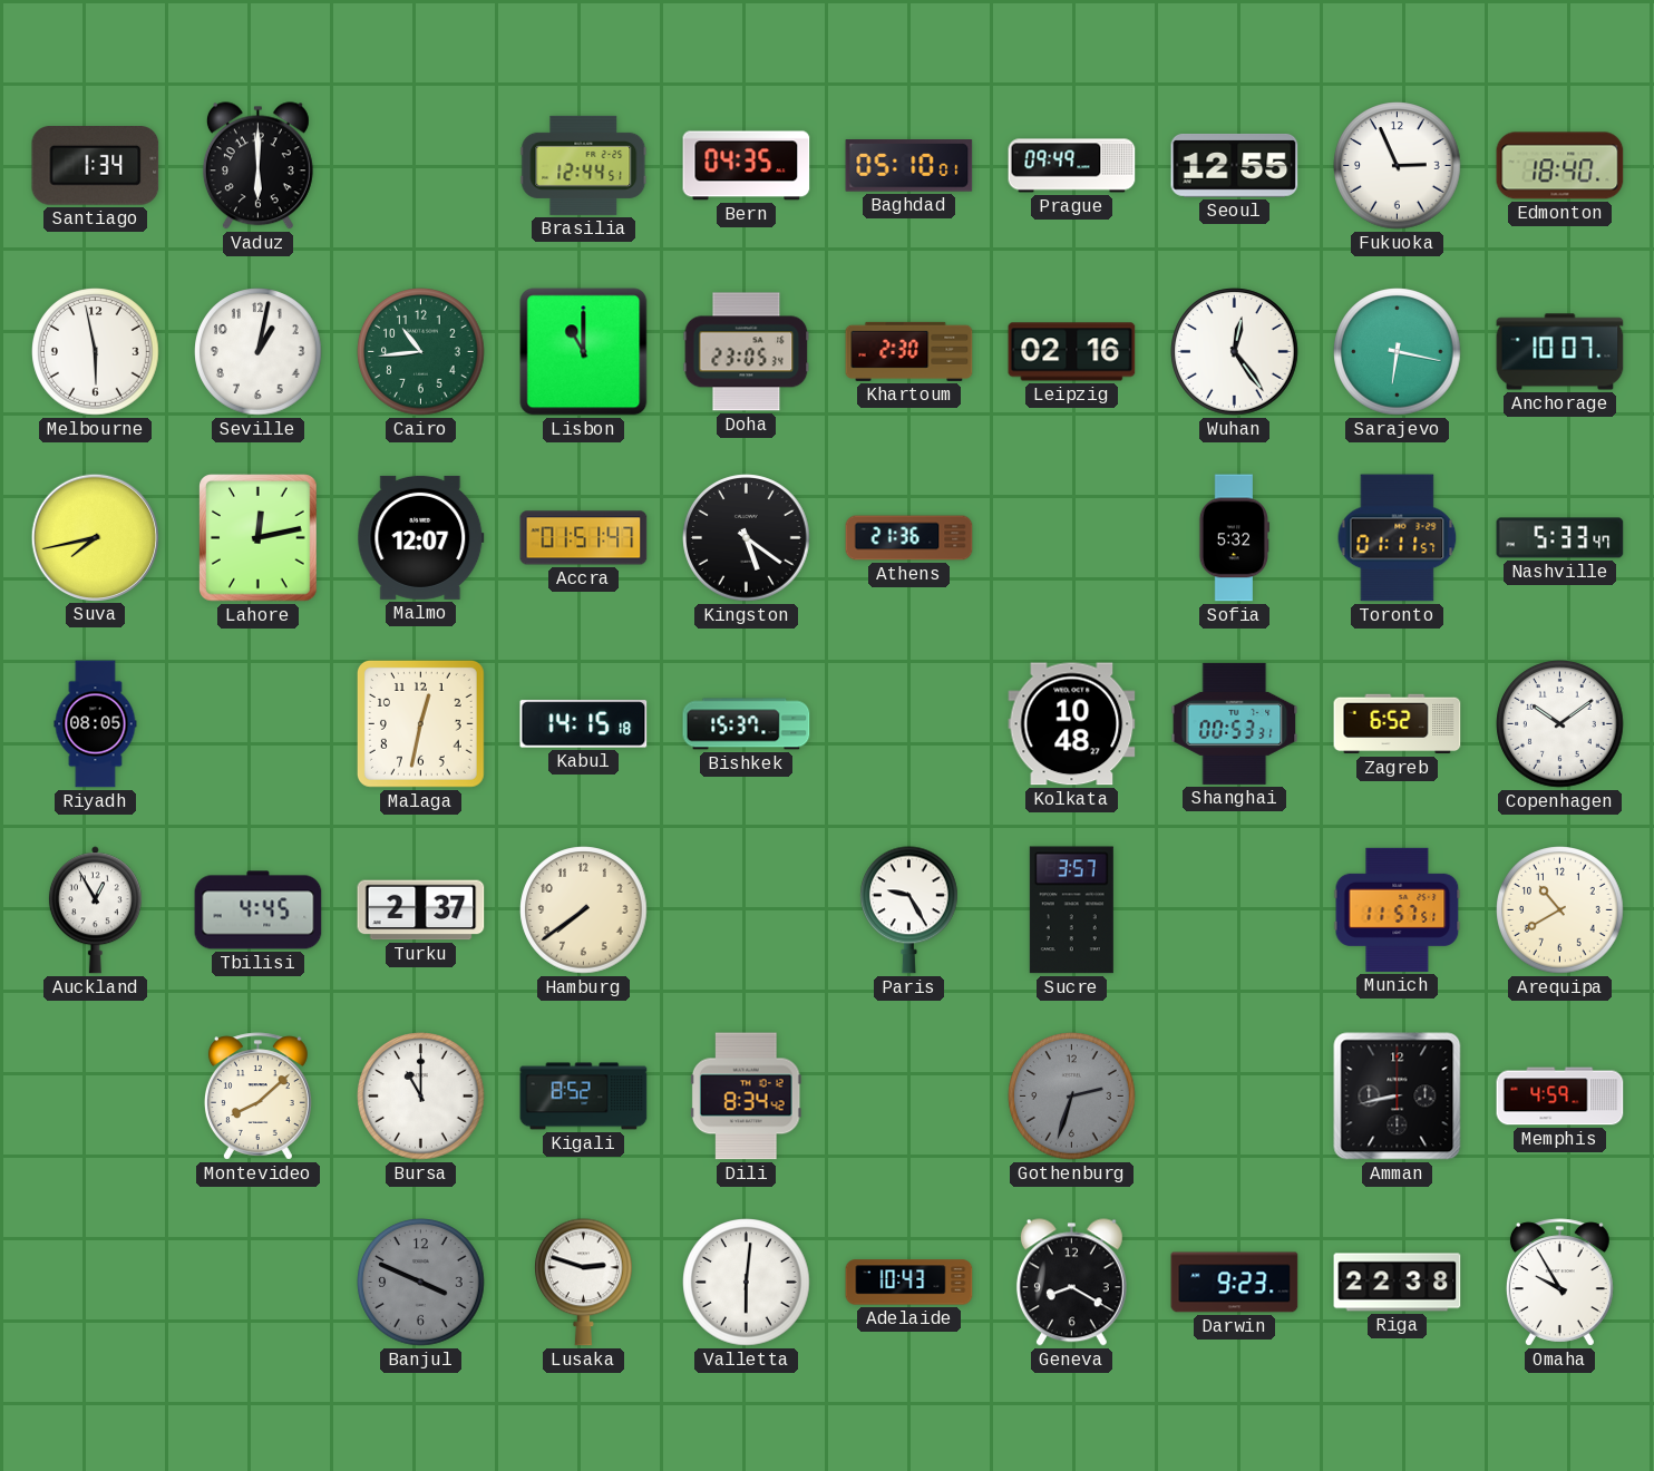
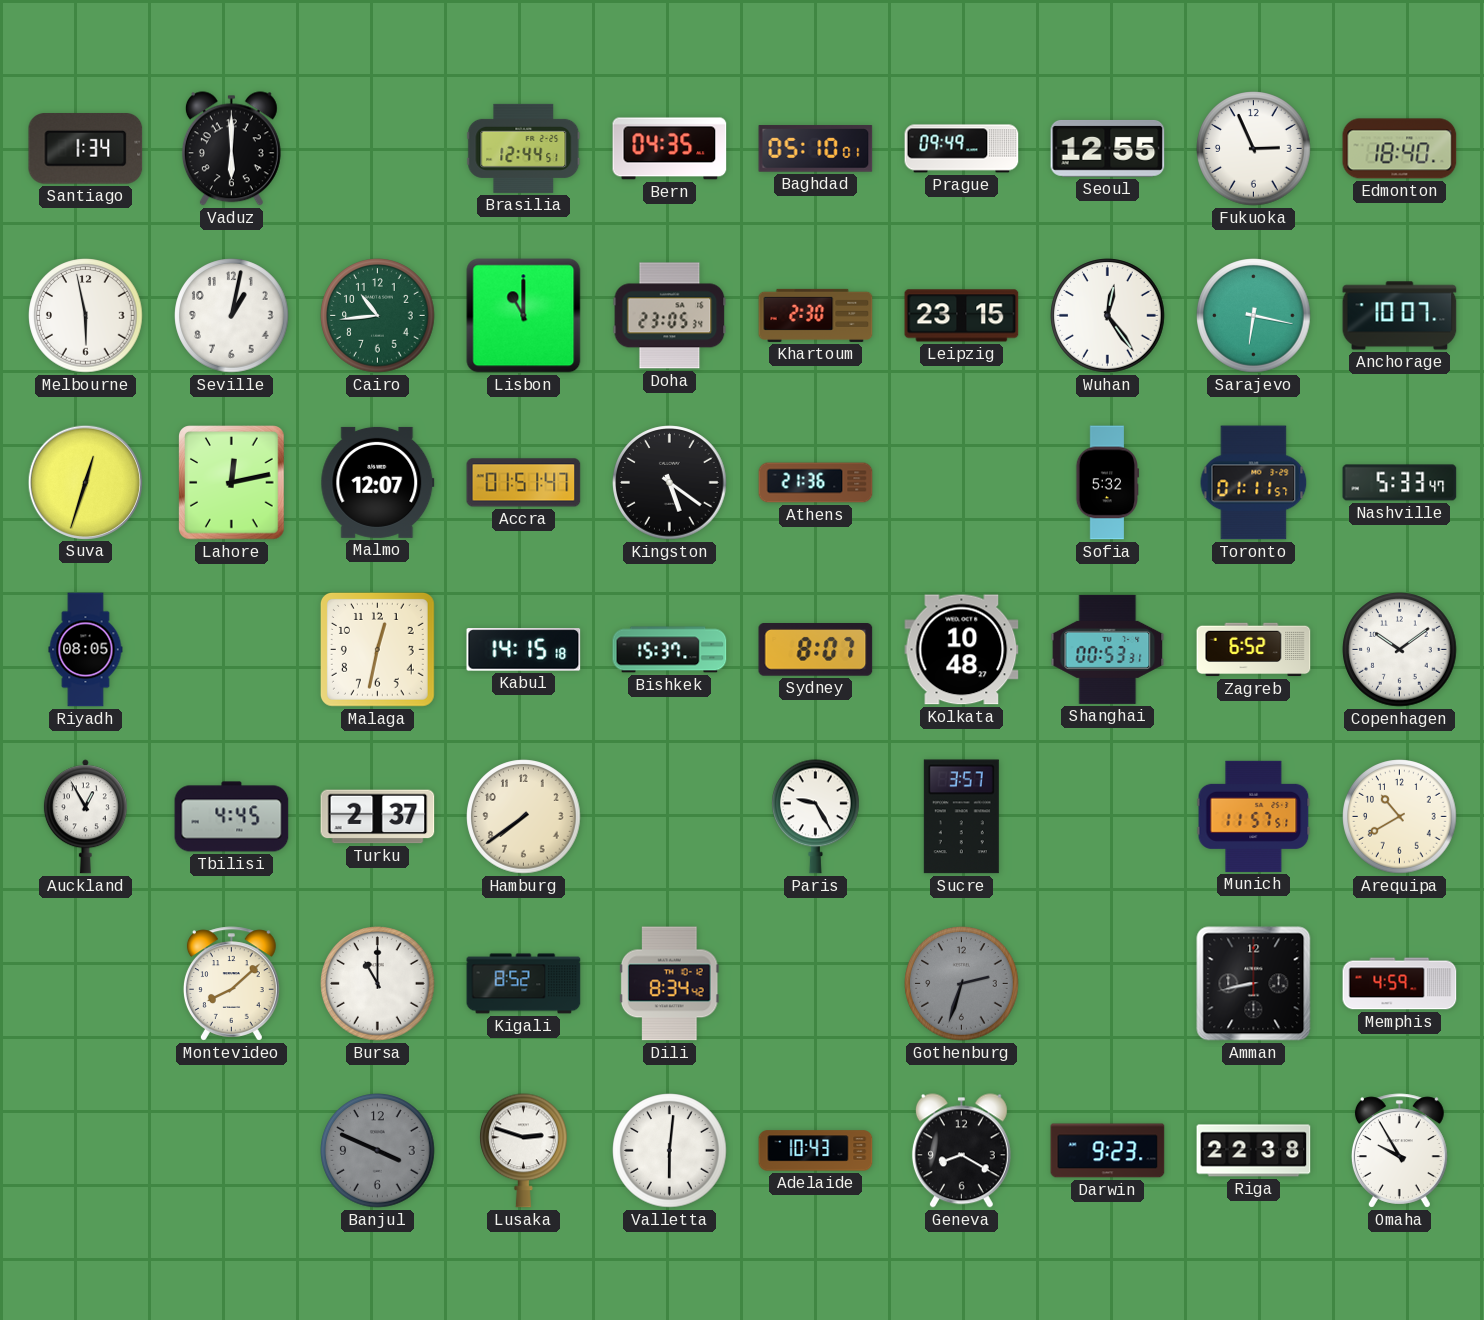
Leipzig: 02:16 -> 23:15
Suva: 7:43 -> 12:33
Sydney: none -> 8:07
